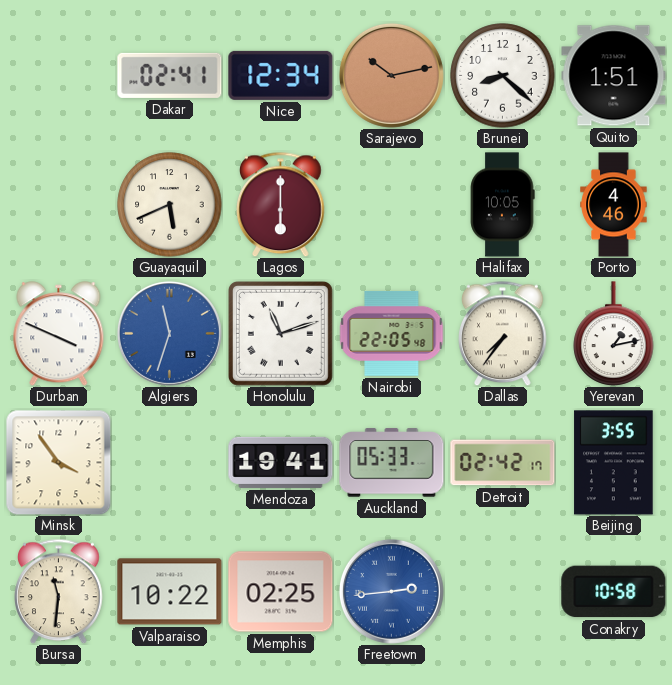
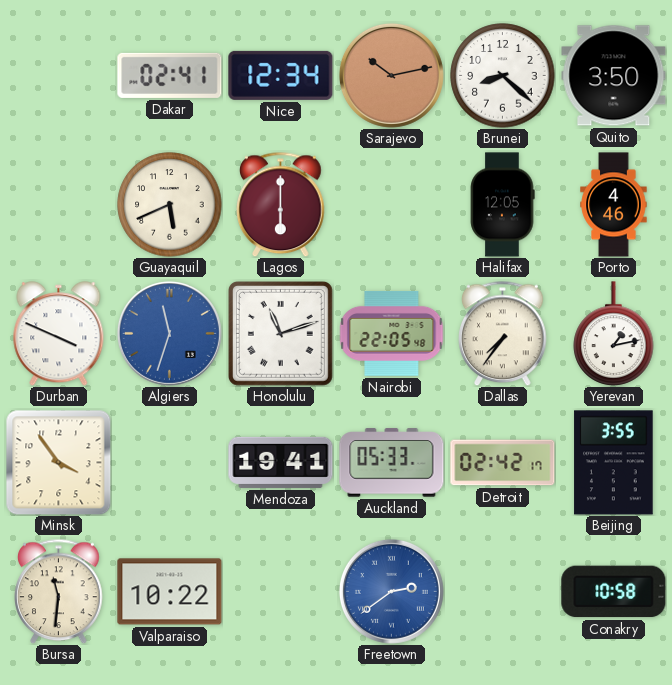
Quito: 1:51 -> 3:50
Halifax: 10:05 -> 12:05
Memphis: 02:25 -> none
Freetown: 2:44 -> 2:39
